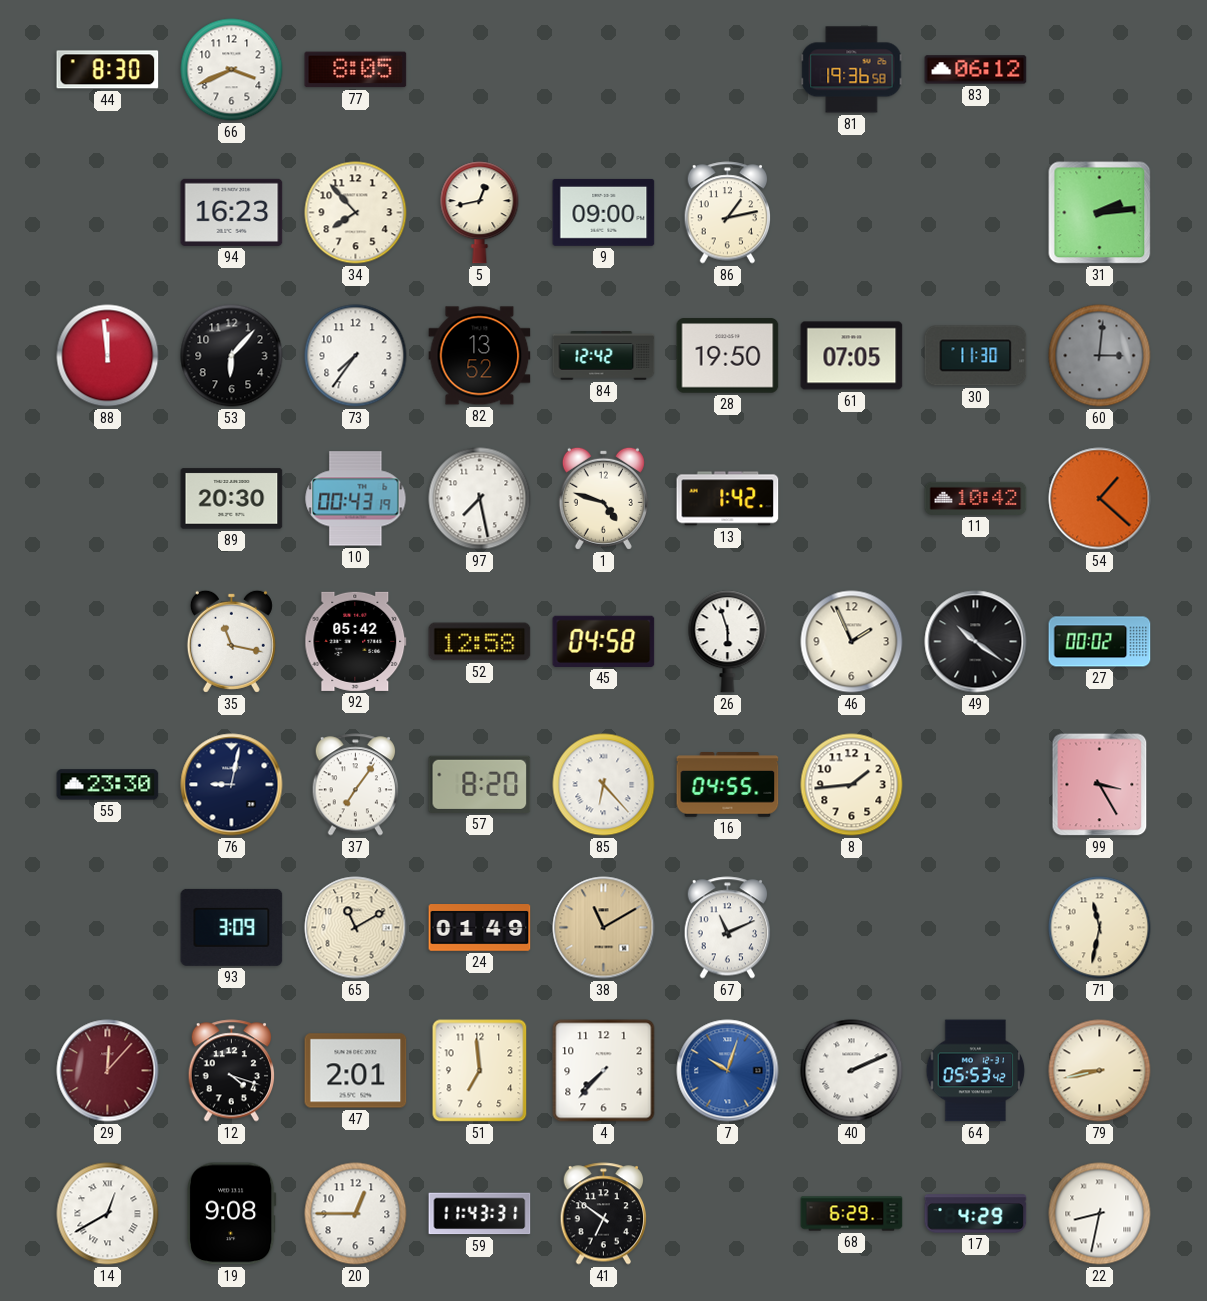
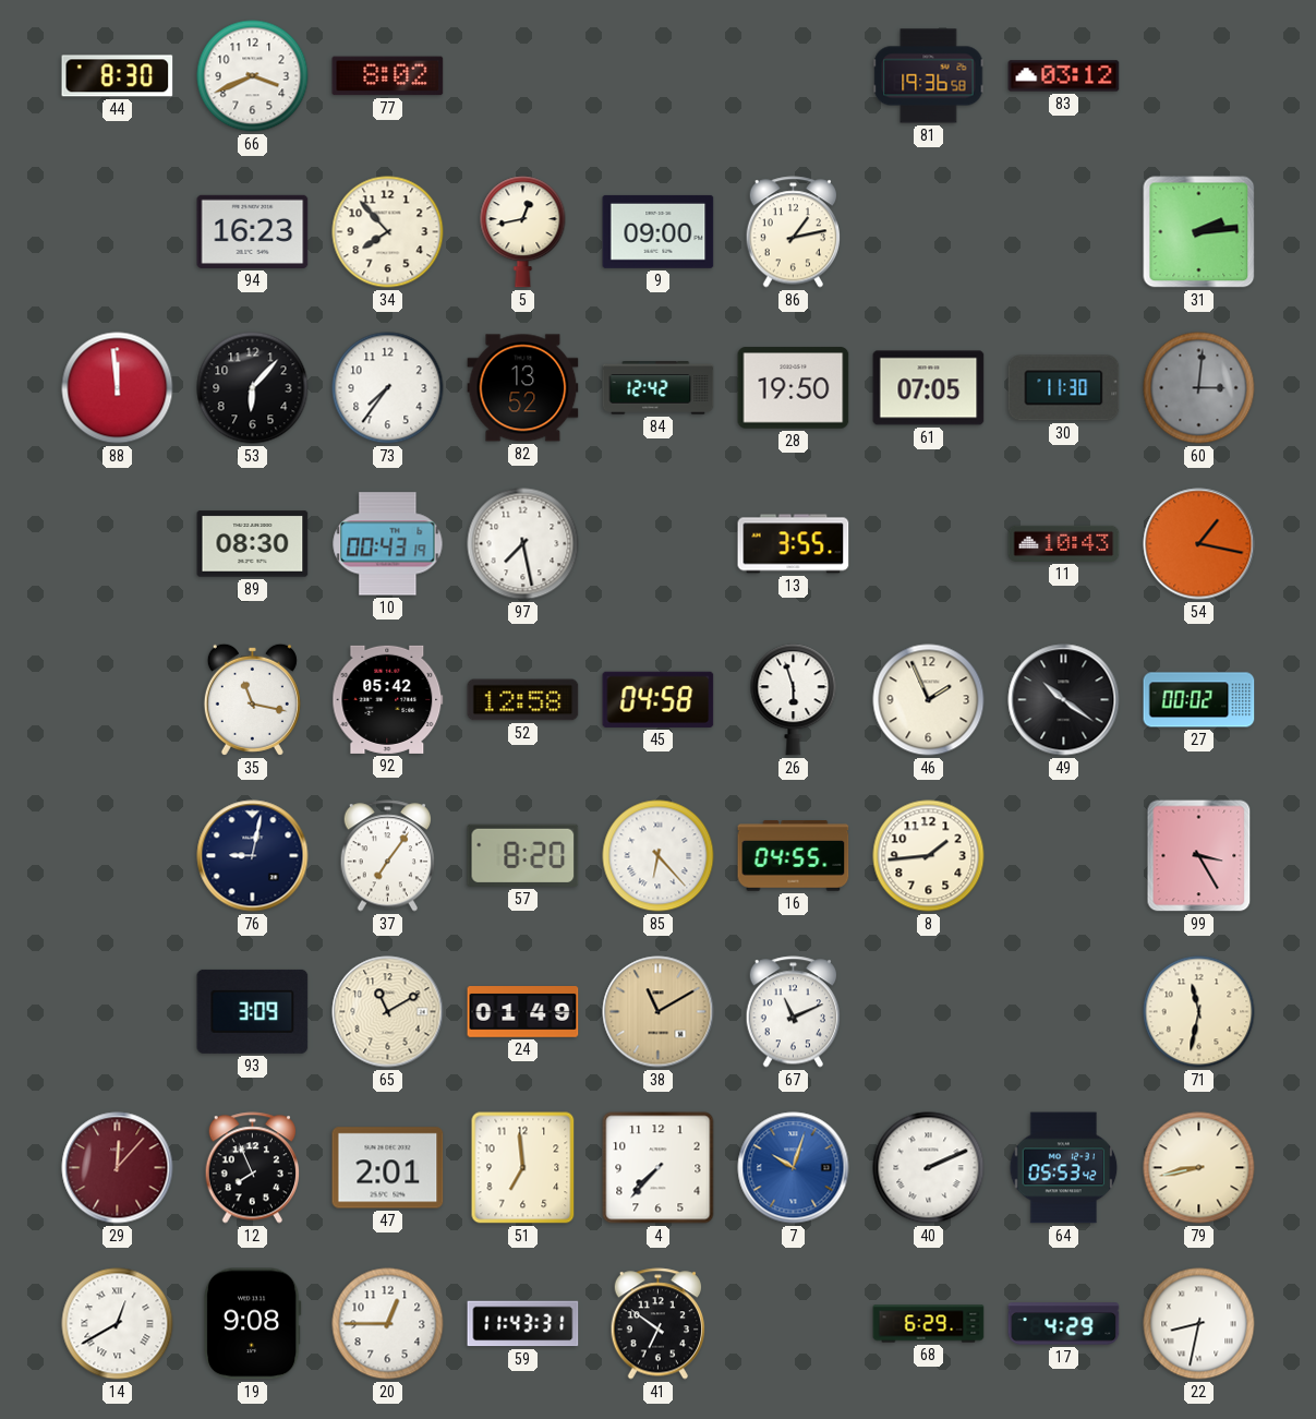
77: 8:05 -> 8:02
83: 06:12 -> 03:12
89: 20:30 -> 08:30
1: 4:48 -> none
13: 1:42 -> 3:55
11: 10:42 -> 10:43
54: 1:22 -> 1:17
55: 23:30 -> none
12: 4:18 -> 7:56
